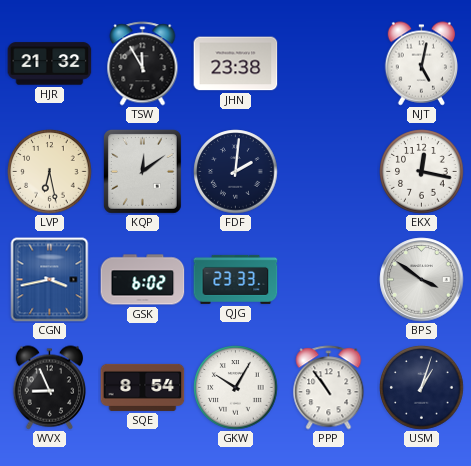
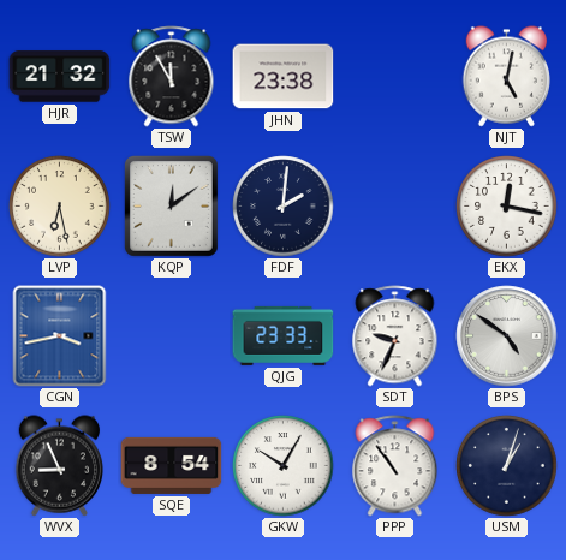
GSK: 6:02 -> none
SDT: none -> 9:34
BPS: 3:51 -> 4:51
